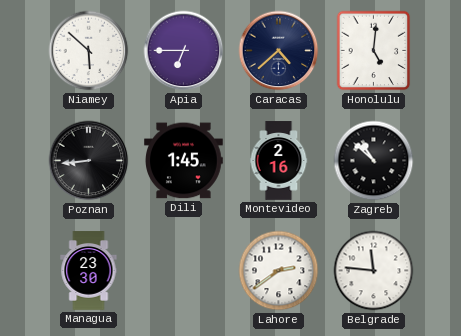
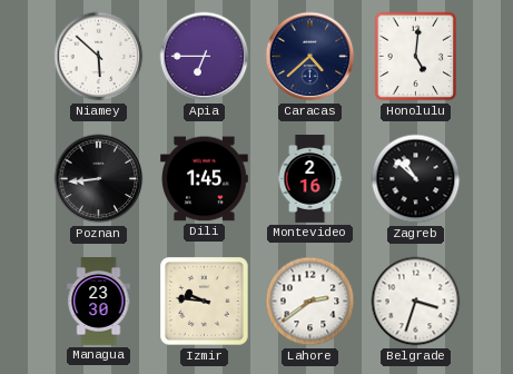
Izmir: none -> 9:46
Belgrade: 11:46 -> 3:33
